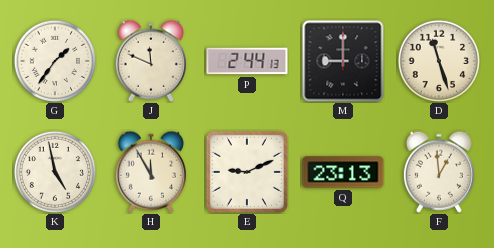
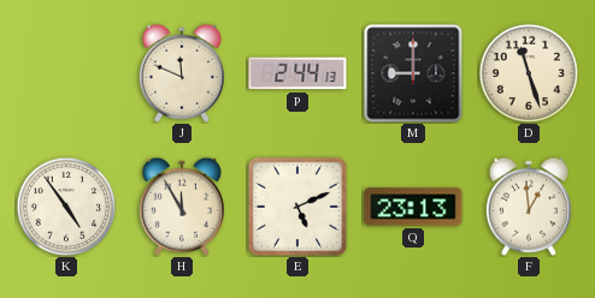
G: 1:36 -> none
K: 4:58 -> 4:54
E: 9:11 -> 5:11
